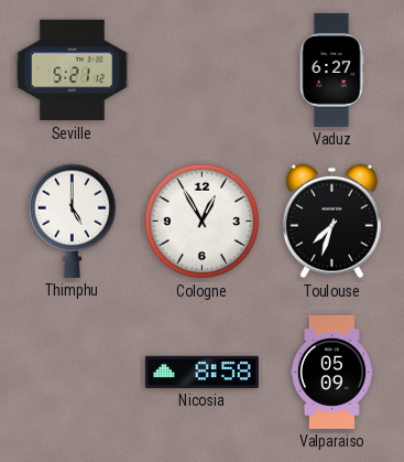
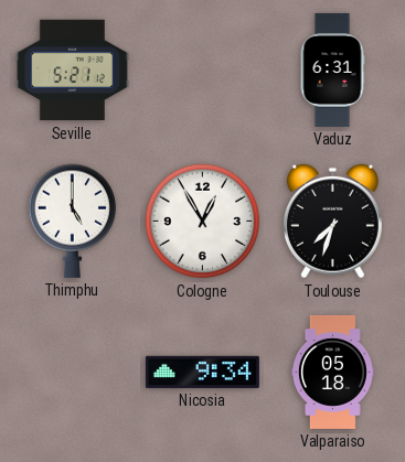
Vaduz: 6:27 -> 6:31
Nicosia: 8:58 -> 9:34
Valparaiso: 05:09 -> 05:18
